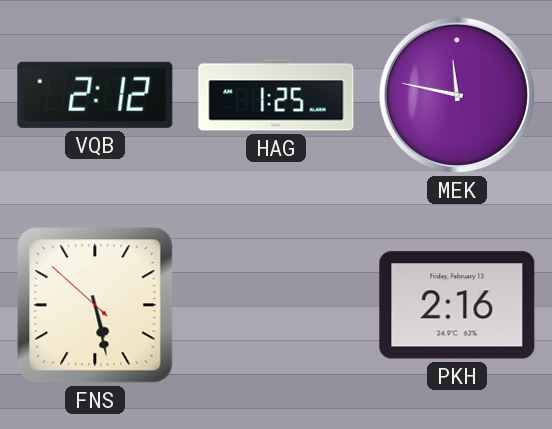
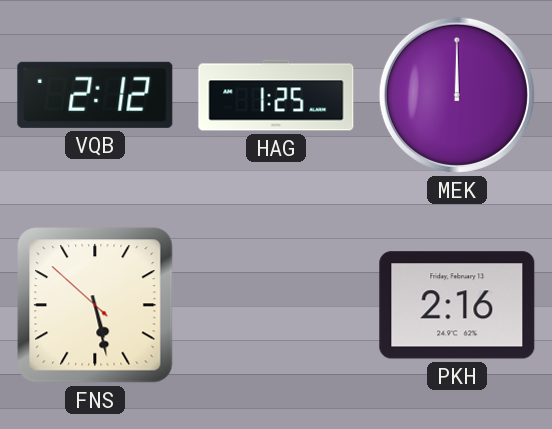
MEK: 11:47 -> 12:00
